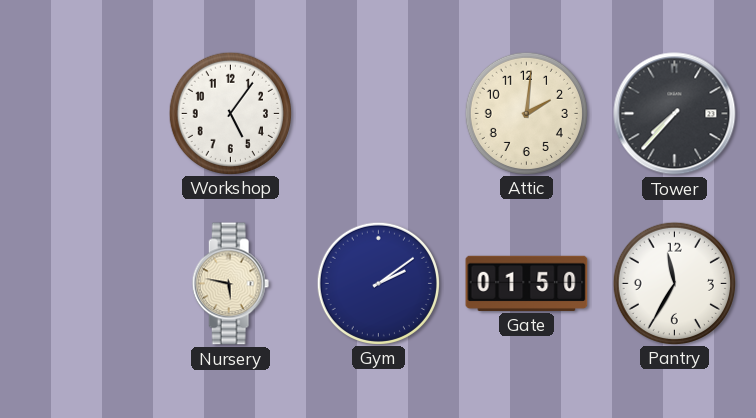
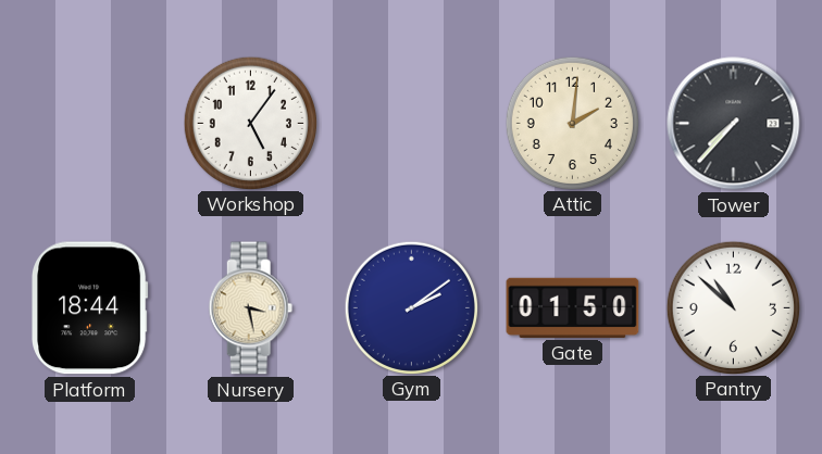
Platform: none -> 18:44
Nursery: 5:47 -> 3:28
Pantry: 11:35 -> 10:52
